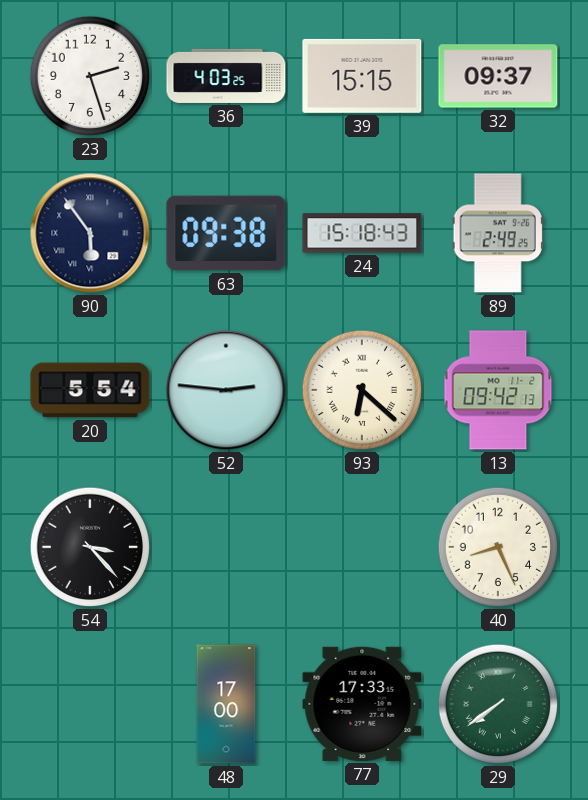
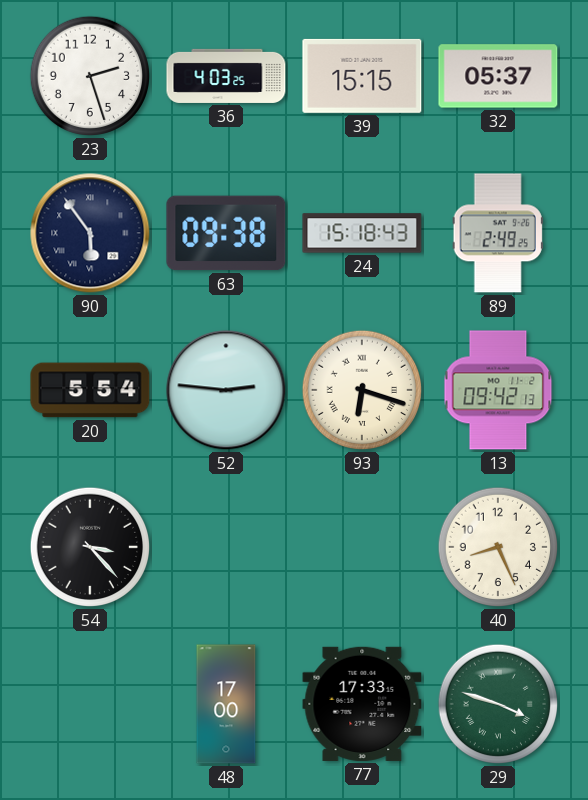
32: 09:37 -> 05:37
93: 6:22 -> 6:18
29: 7:39 -> 3:48
